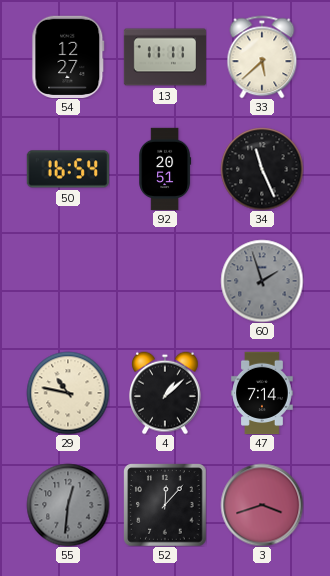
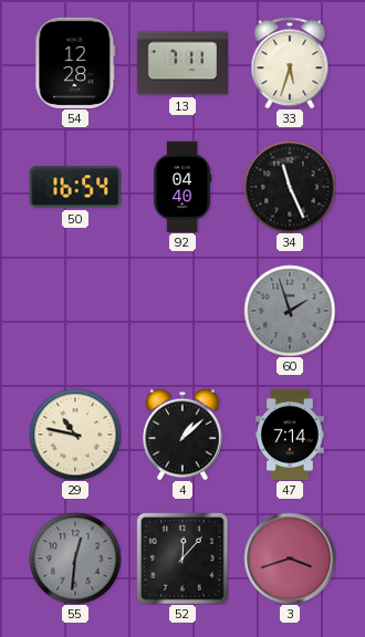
54: 12:27 -> 12:28
13: 11:11 -> 7:11
33: 5:38 -> 5:33
92: 20:51 -> 04:40
